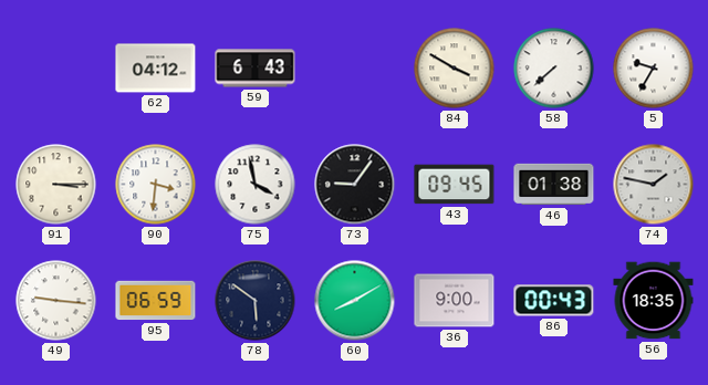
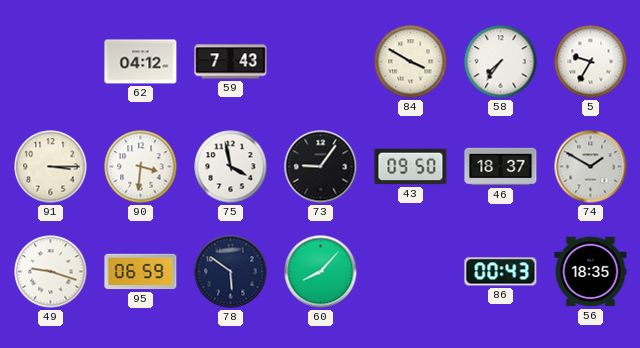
59: 6:43 -> 7:43
58: 7:38 -> 7:36
43: 09:45 -> 09:50
46: 01:38 -> 18:37
74: 1:47 -> 1:50
49: 9:16 -> 9:18
60: 8:10 -> 8:07
36: 9:00 -> none
